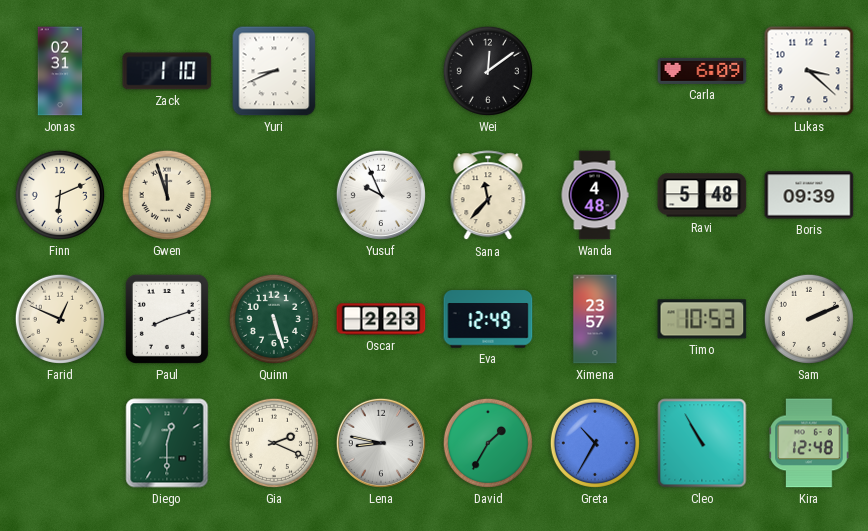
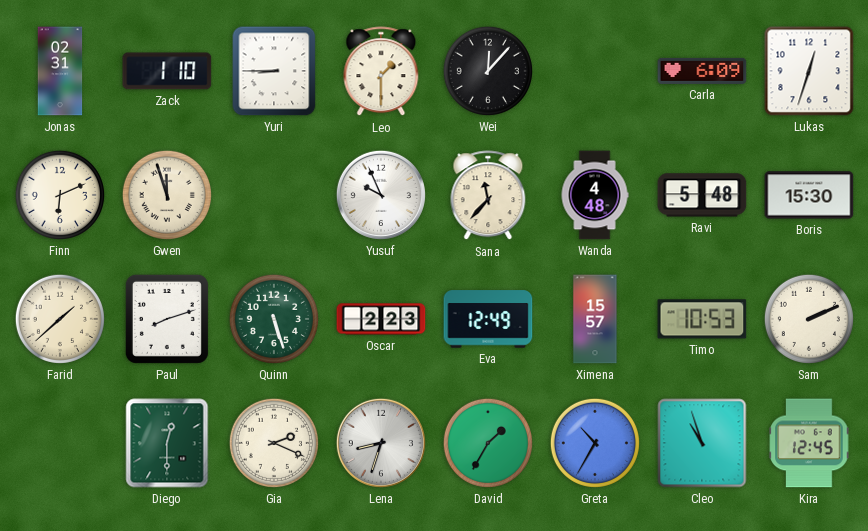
Yuri: 8:41 -> 8:45
Leo: none -> 1:30
Wei: 12:09 -> 12:07
Lukas: 3:22 -> 12:33
Boris: 09:39 -> 15:30
Farid: 12:49 -> 1:38
Ximena: 23:57 -> 15:57
Lena: 8:47 -> 8:33
Cleo: 10:55 -> 10:57
Kira: 12:48 -> 12:45
